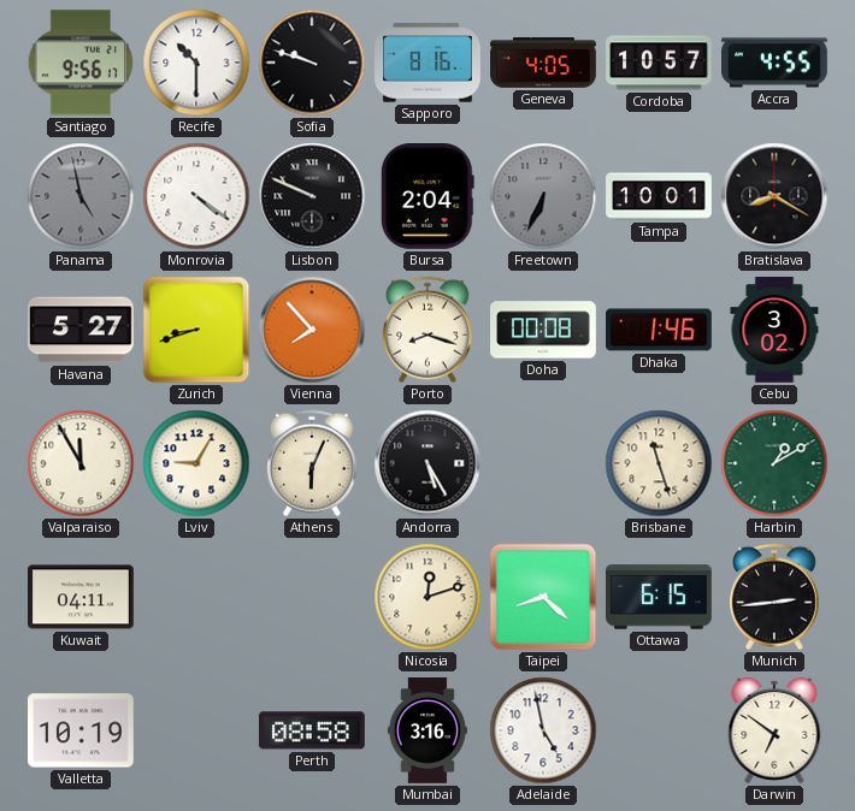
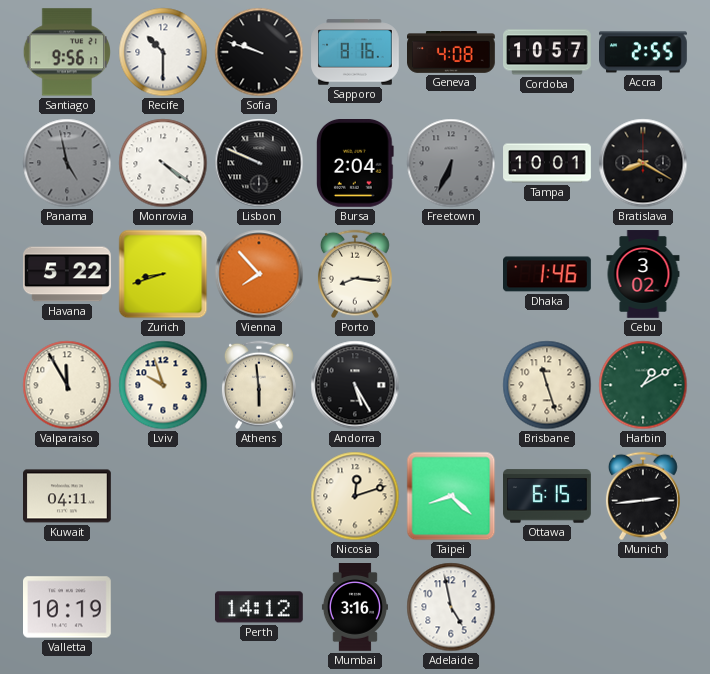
Geneva: 4:05 -> 4:08
Accra: 4:55 -> 2:55
Havana: 5:27 -> 5:22
Porto: 8:18 -> 8:16
Doha: 00:08 -> none
Lviv: 9:05 -> 9:57
Athens: 6:04 -> 5:59
Perth: 08:58 -> 14:12
Darwin: 6:51 -> none
